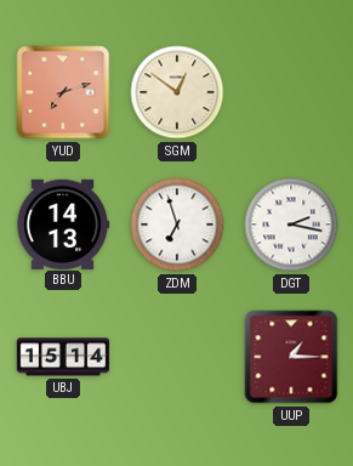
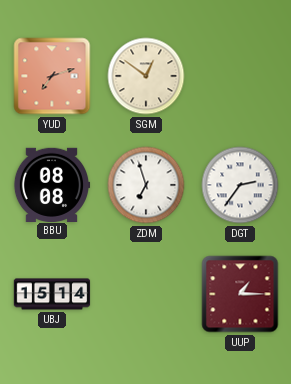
BBU: 14:13 -> 08:08
DGT: 2:17 -> 2:36
